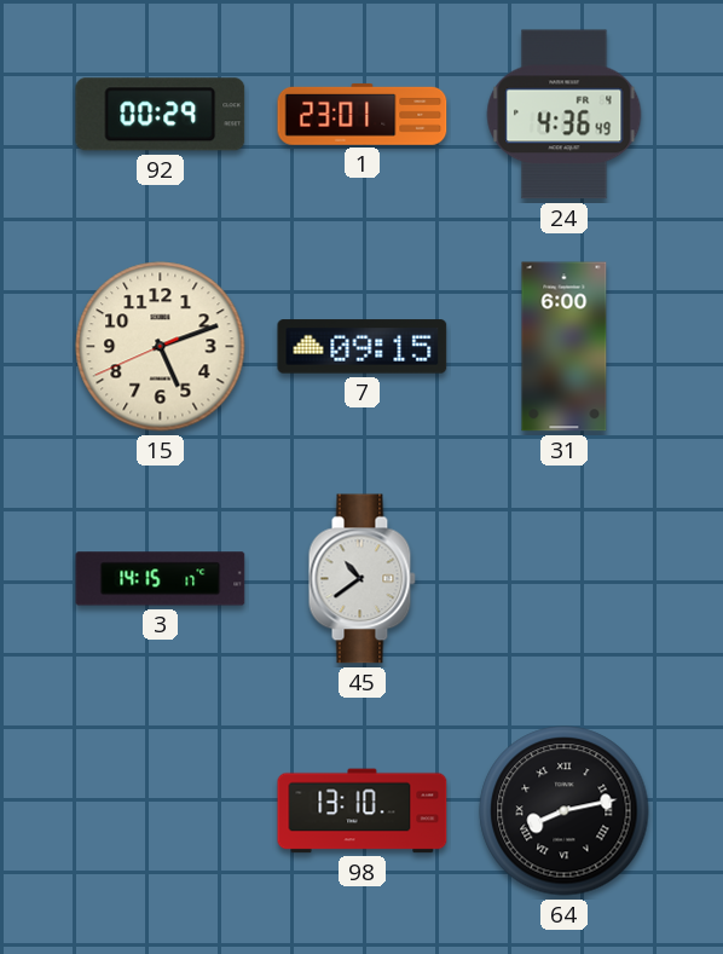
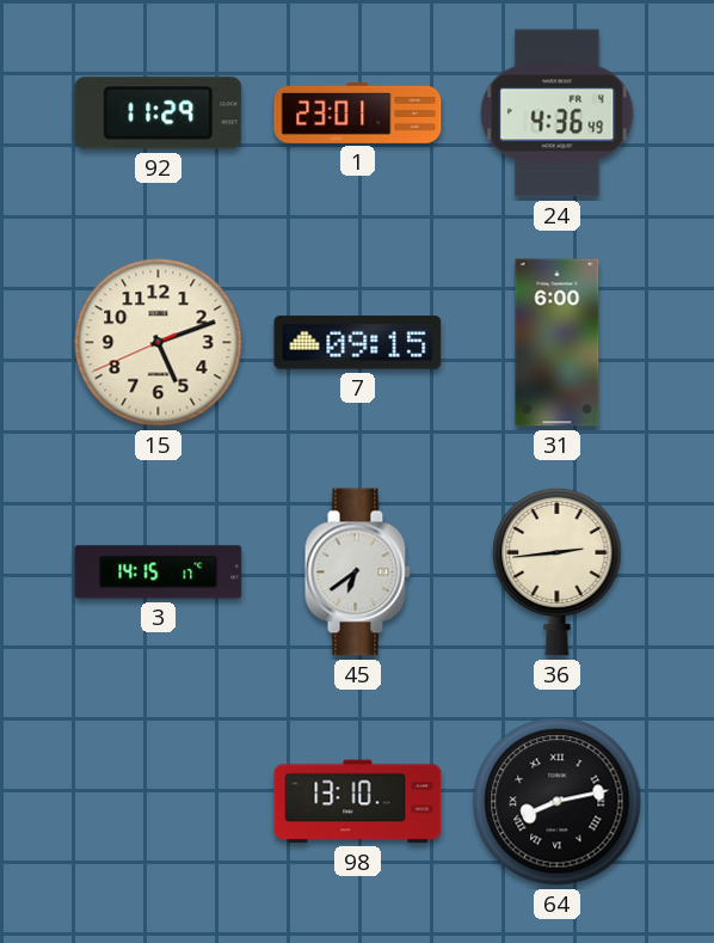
92: 00:29 -> 11:29
45: 10:39 -> 6:39
36: none -> 2:44
